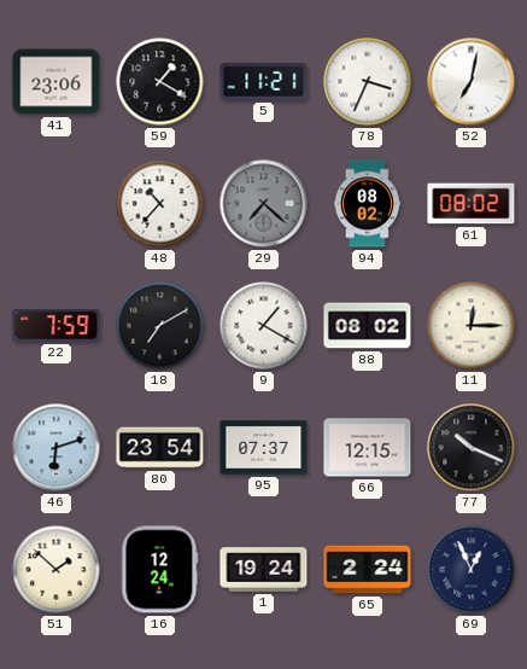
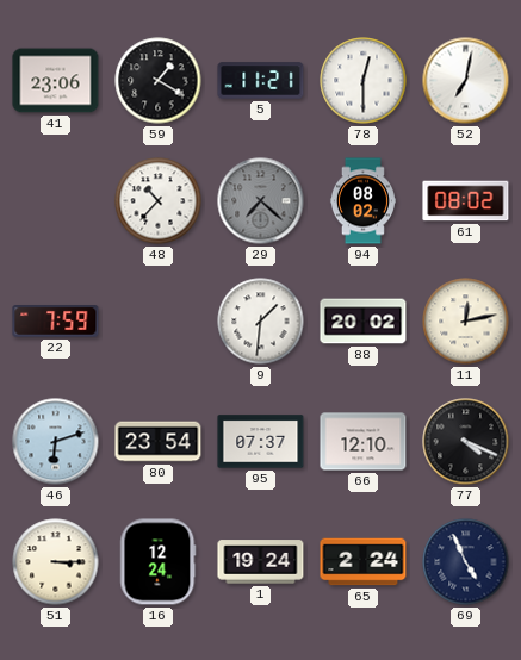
78: 3:34 -> 12:30
18: 7:10 -> none
9: 1:20 -> 1:31
88: 08:02 -> 20:02
11: 12:15 -> 12:13
66: 12:15 -> 12:10
77: 10:19 -> 4:19
51: 1:52 -> 3:15
69: 12:56 -> 4:56
